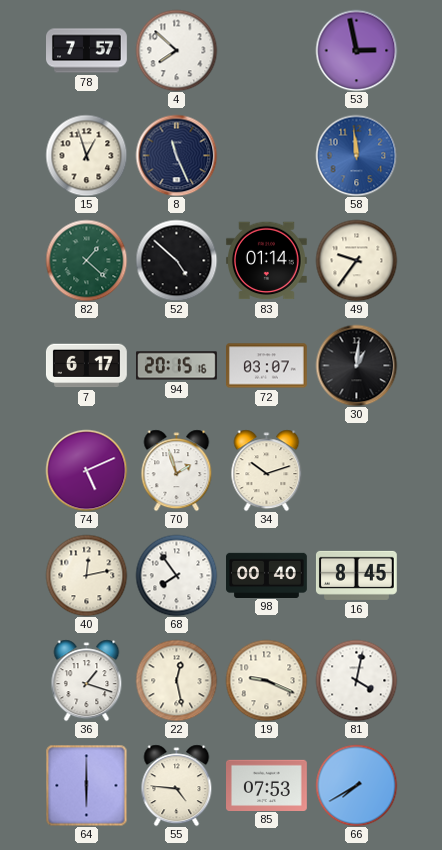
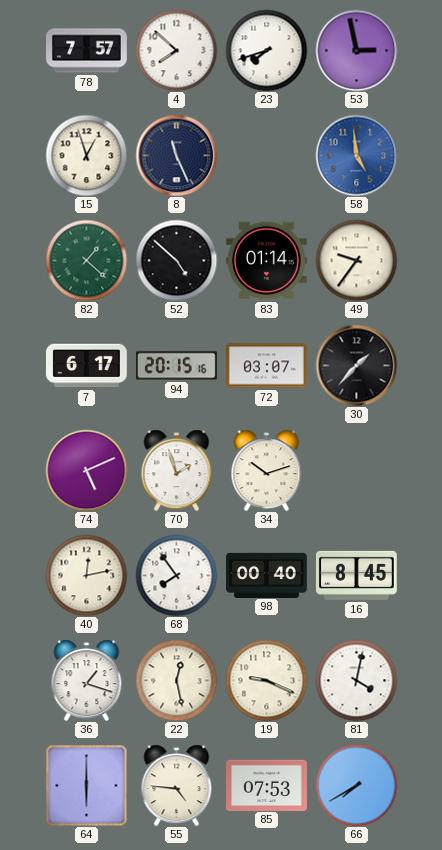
23: none -> 7:42
58: 11:59 -> 4:59
30: 1:01 -> 1:37
